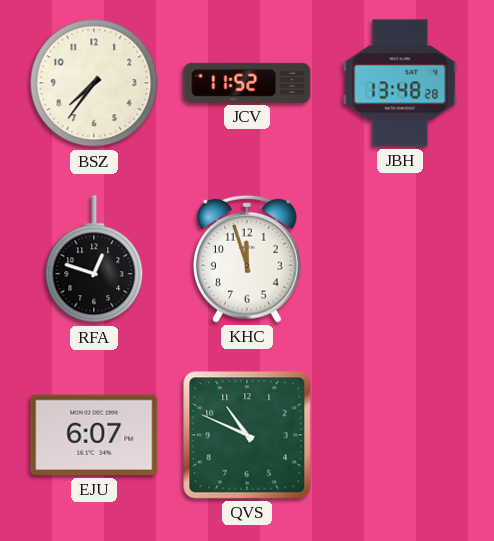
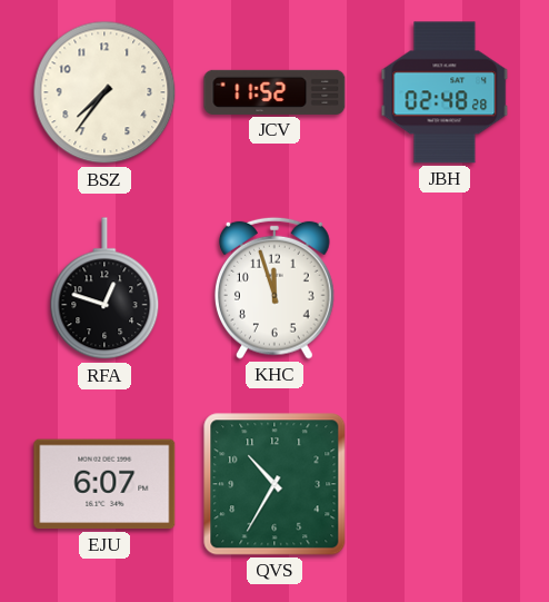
JBH: 13:48 -> 02:48
QVS: 10:49 -> 10:35
